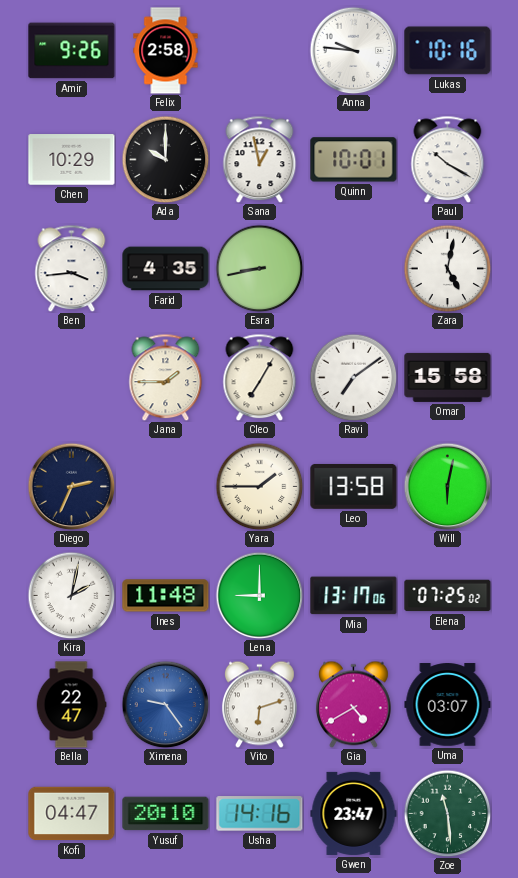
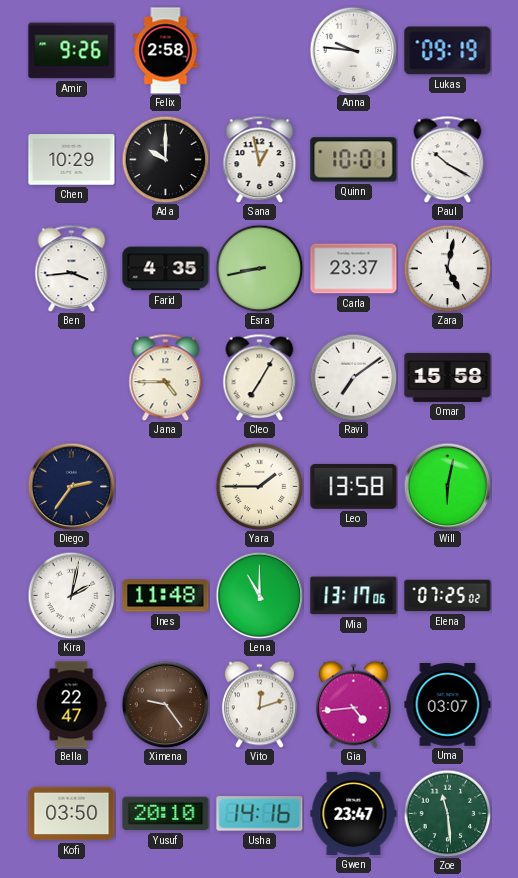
Lukas: 10:16 -> 09:19
Carla: none -> 23:37
Jana: 1:45 -> 4:45
Diego: 2:34 -> 2:36
Lena: 9:00 -> 11:00
Ximena dial: blue -> brown
Vito: 6:12 -> 12:12
Gia: 4:40 -> 4:44
Kofi: 04:47 -> 03:50
